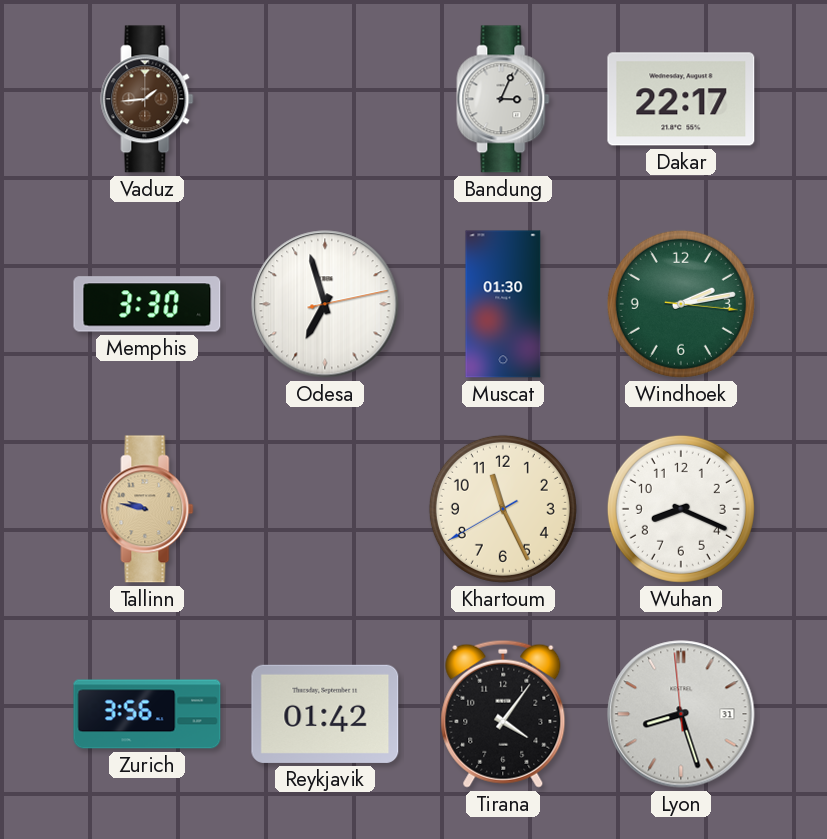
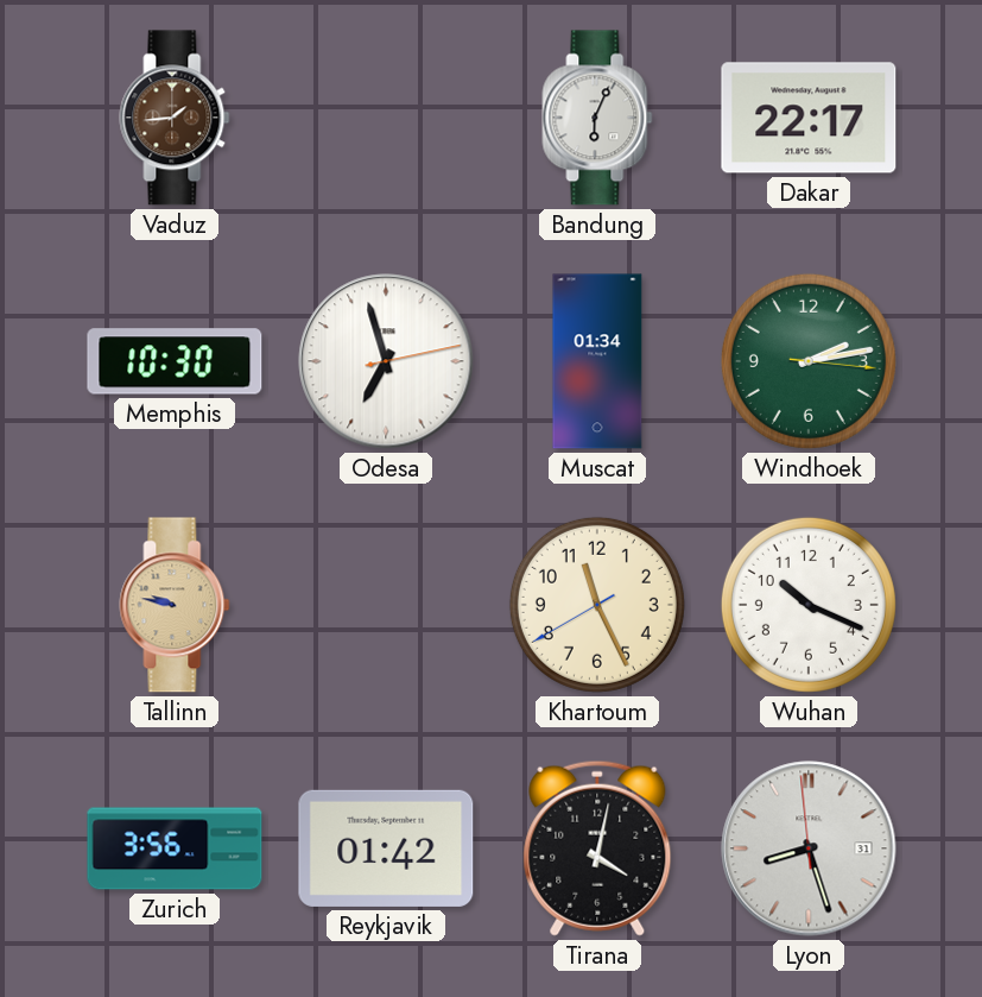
Bandung: 3:04 -> 6:04
Memphis: 3:30 -> 10:30
Muscat: 01:30 -> 01:34
Wuhan: 8:19 -> 10:19
Tirana: 4:06 -> 4:02
